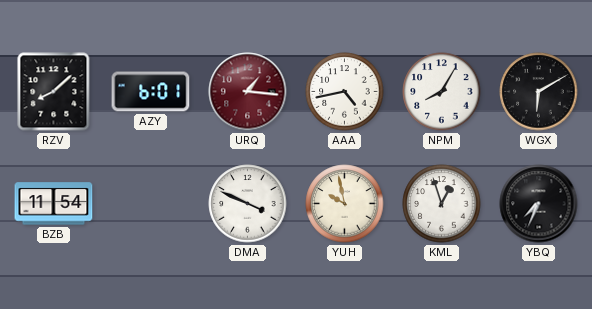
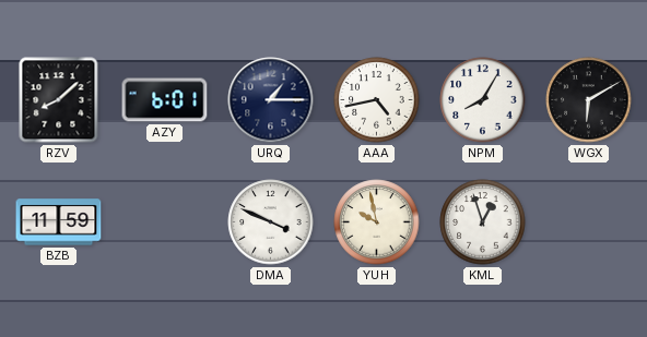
URQ: 1:16 -> 1:15
URQ dial: burgundy -> navy
BZB: 11:54 -> 11:59
YBQ: 7:34 -> none
